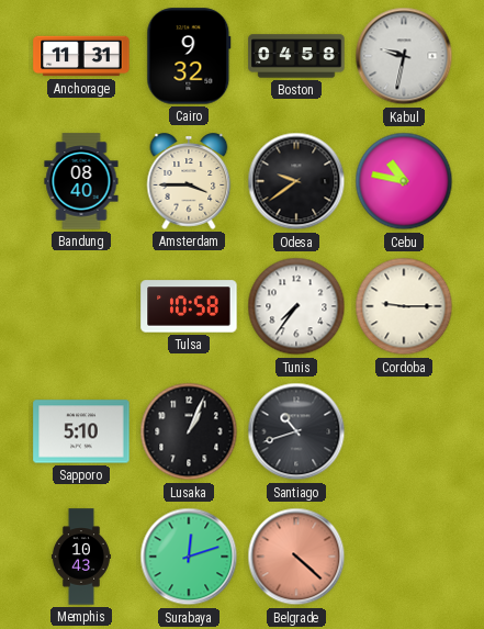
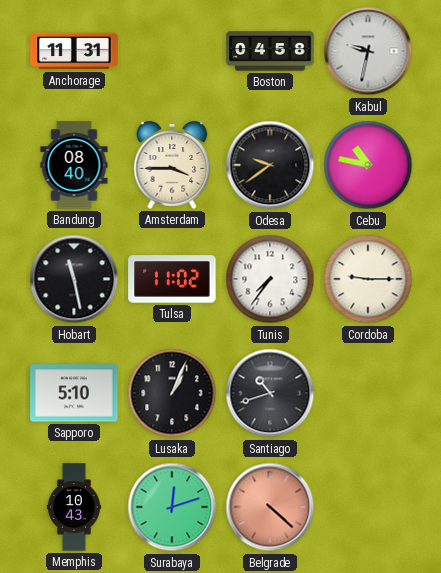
Cairo: 9:32 -> none
Hobart: none -> 11:28
Tulsa: 10:58 -> 11:02
